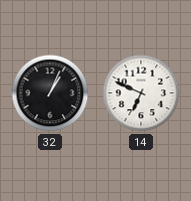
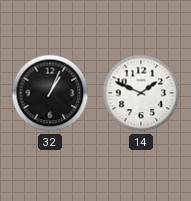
14: 6:49 -> 1:49
